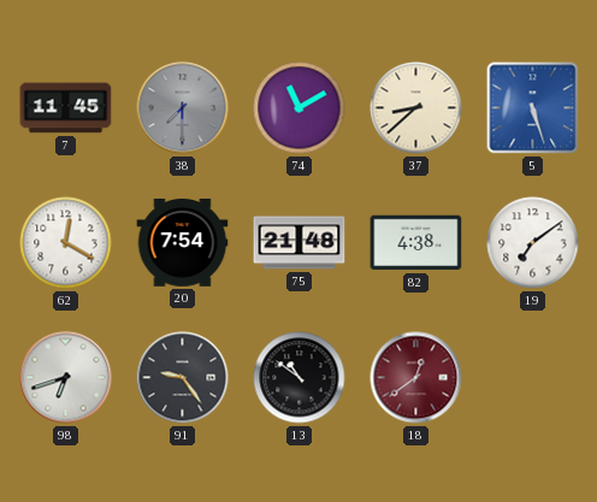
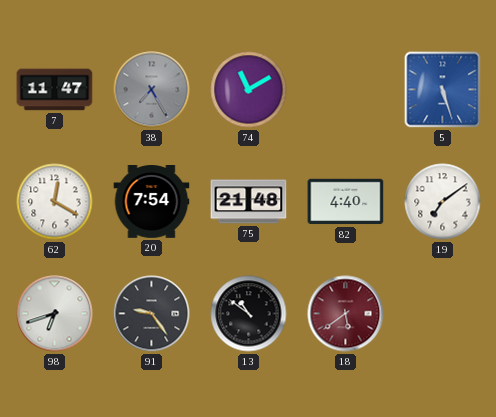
7: 11:45 -> 11:47
38: 7:30 -> 7:25
37: 8:38 -> none
82: 4:38 -> 4:40
18: 12:39 -> 5:39
